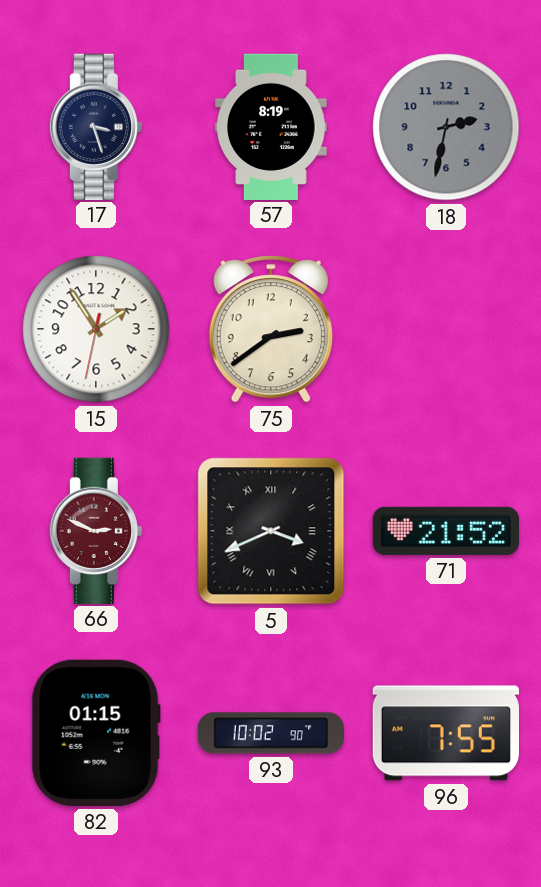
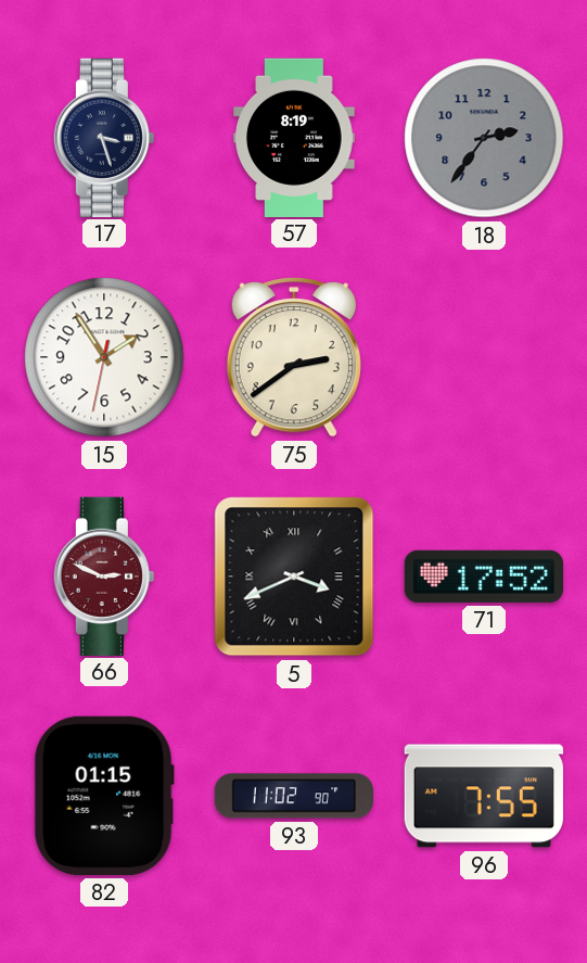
18: 2:32 -> 2:36
71: 21:52 -> 17:52
93: 10:02 -> 11:02
